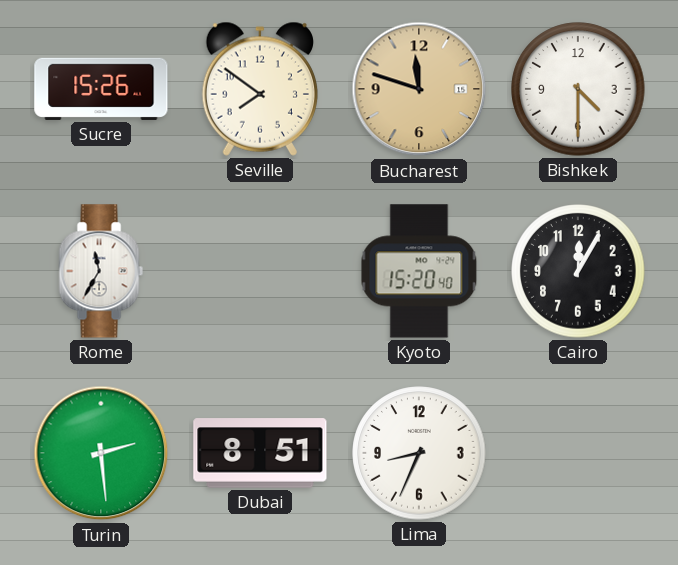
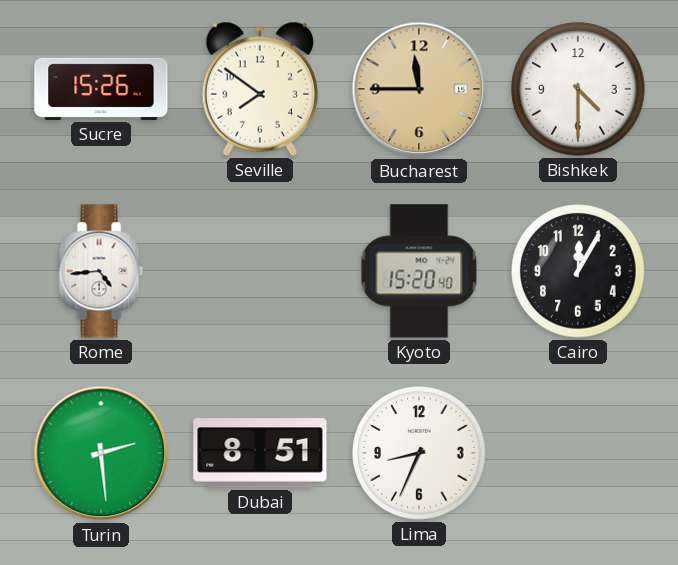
Bucharest: 11:48 -> 11:45
Rome: 11:35 -> 4:44
